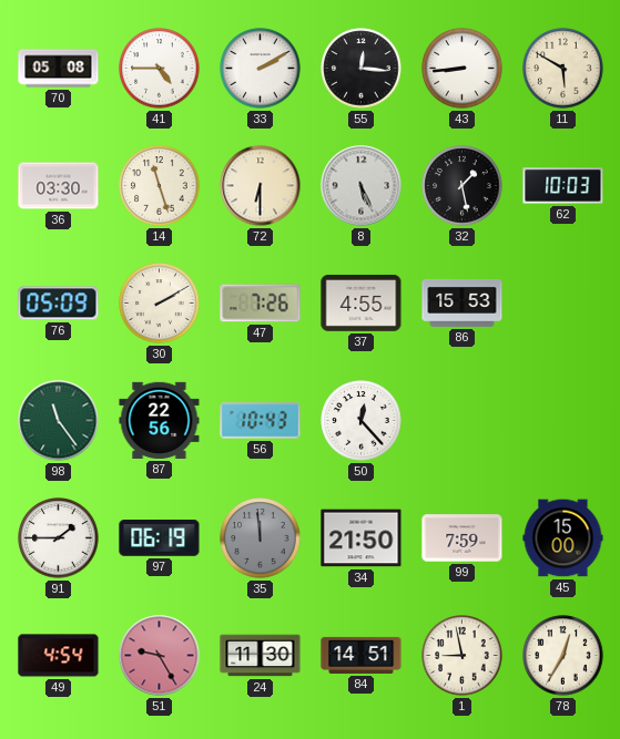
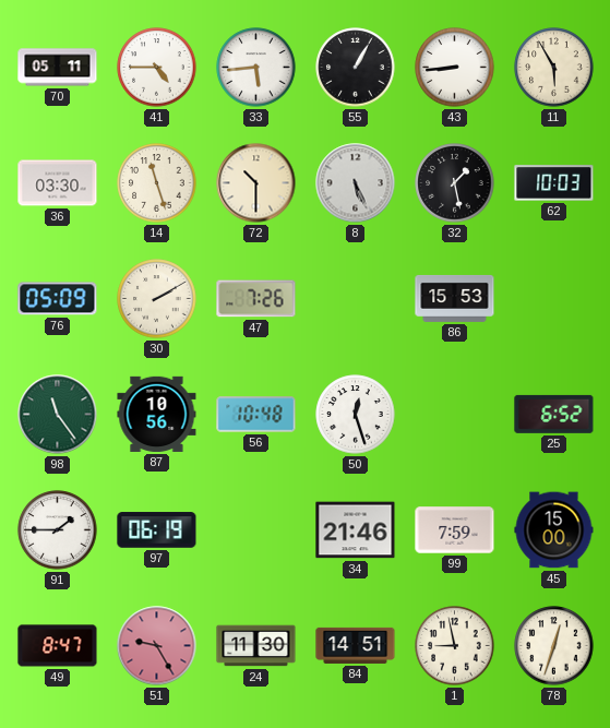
70: 05:08 -> 05:11
33: 2:10 -> 5:44
55: 12:16 -> 1:05
11: 5:50 -> 5:55
72: 6:30 -> 10:30
37: 4:55 -> none
87: 22:56 -> 10:56
56: 10:43 -> 10:48
50: 12:23 -> 12:27
25: none -> 6:52
35: 11:59 -> none
34: 21:50 -> 21:46
49: 4:54 -> 8:47
78: 12:35 -> 12:33
